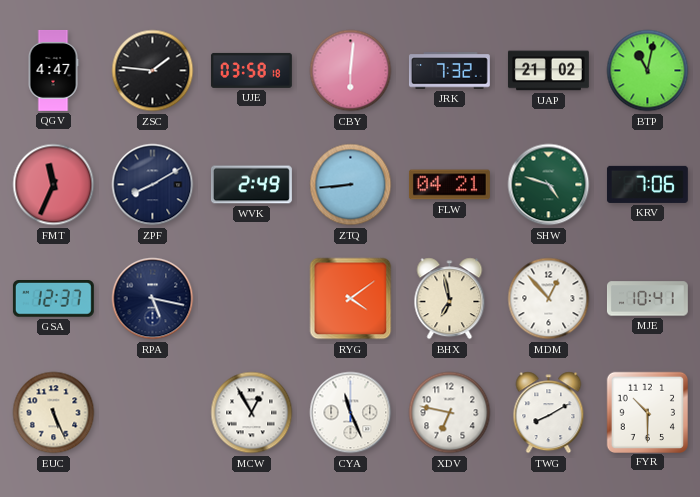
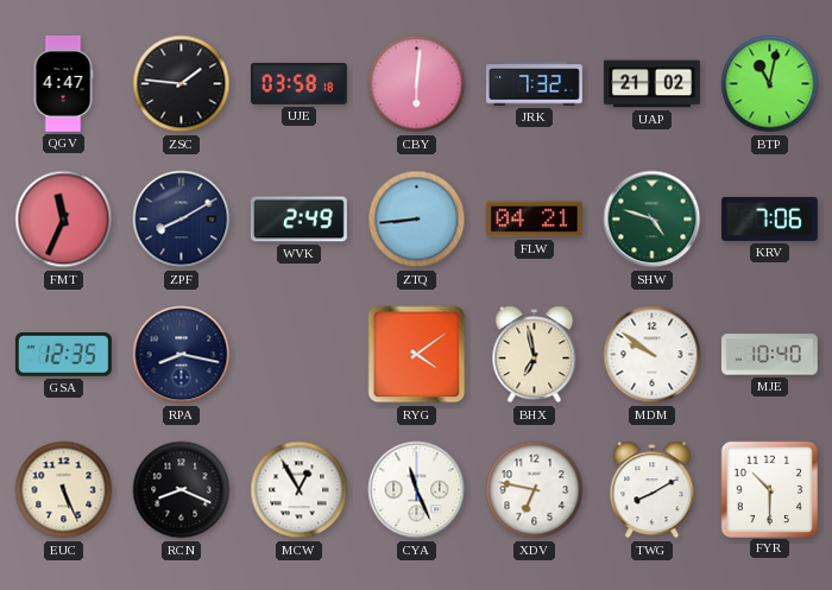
GSA: 12:37 -> 12:35
RPA: 5:17 -> 8:17
MDM: 12:53 -> 9:51
MJE: 10:41 -> 10:40
RCN: none -> 8:19
